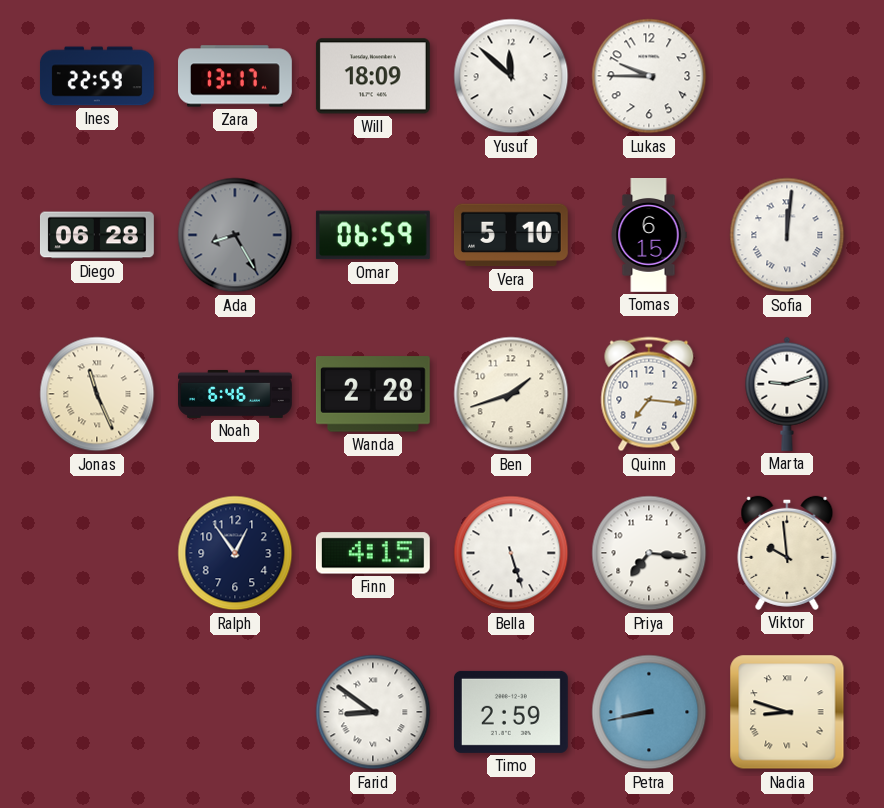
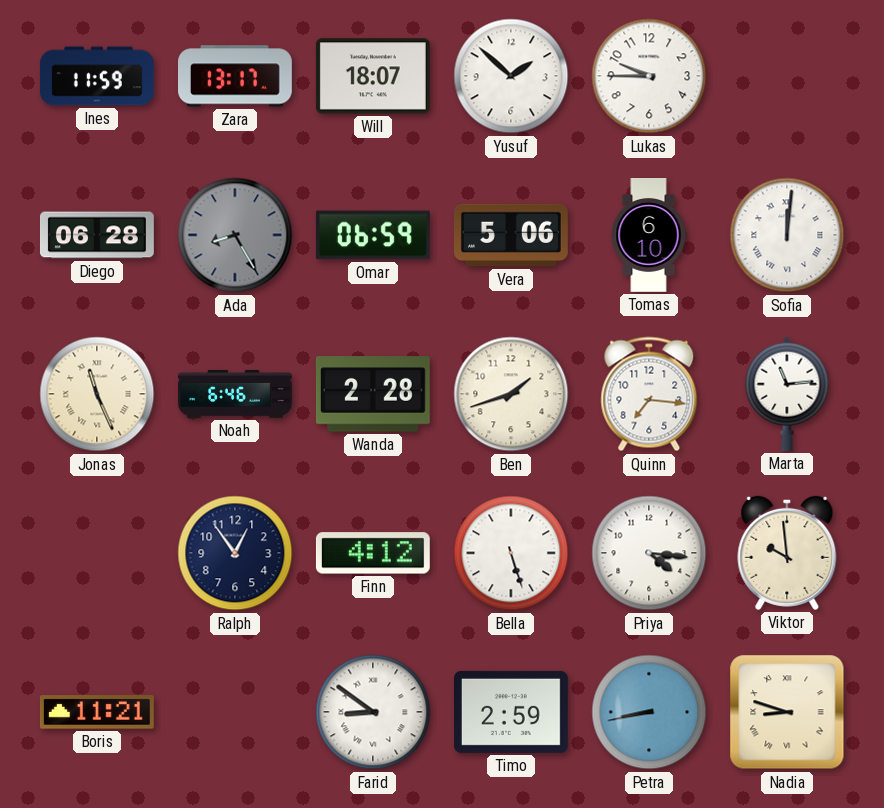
Ines: 22:59 -> 11:59
Will: 18:09 -> 18:07
Yusuf: 11:52 -> 1:52
Vera: 5:10 -> 5:06
Tomas: 6:15 -> 6:10
Marta: 9:12 -> 11:14
Finn: 4:15 -> 4:12
Priya: 7:16 -> 4:16
Boris: none -> 11:21
